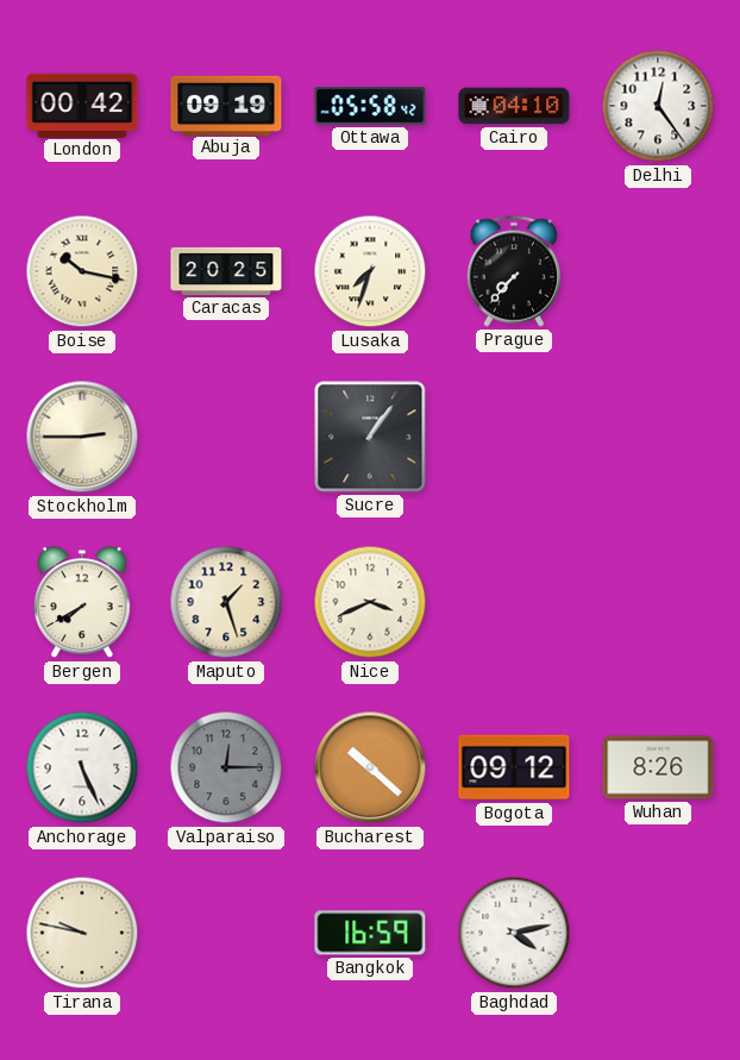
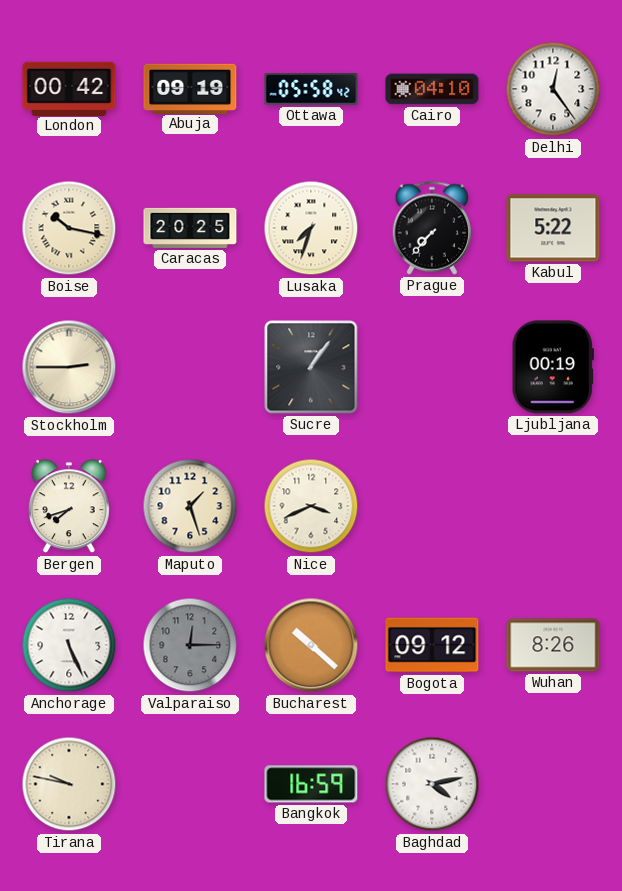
Kabul: none -> 5:22
Ljubljana: none -> 00:19
Bergen: 7:40 -> 7:42
